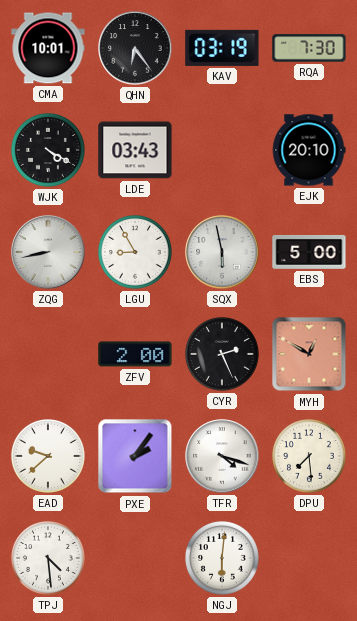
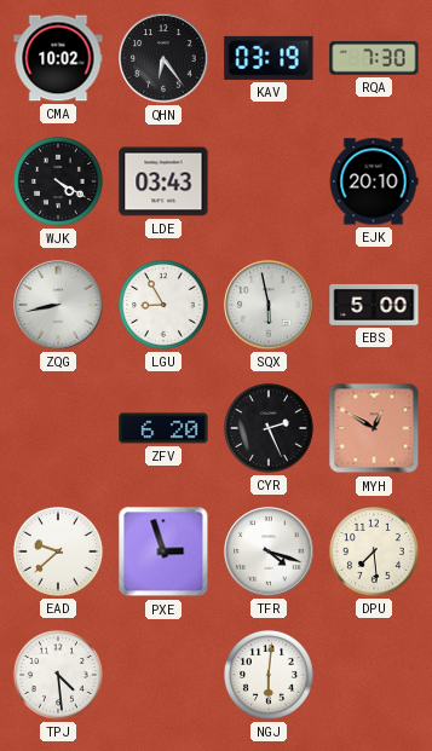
CMA: 10:01 -> 10:02
ZFV: 2:00 -> 6:20
PXE: 2:06 -> 2:57
